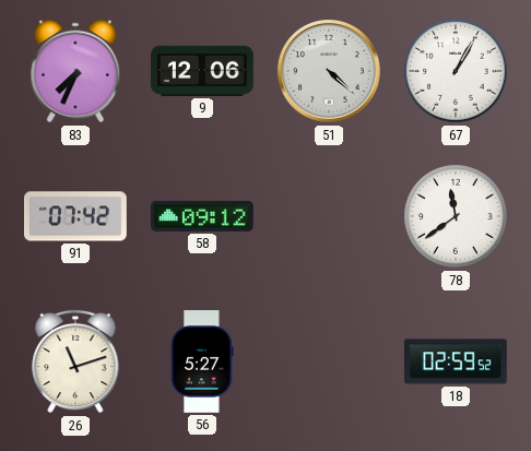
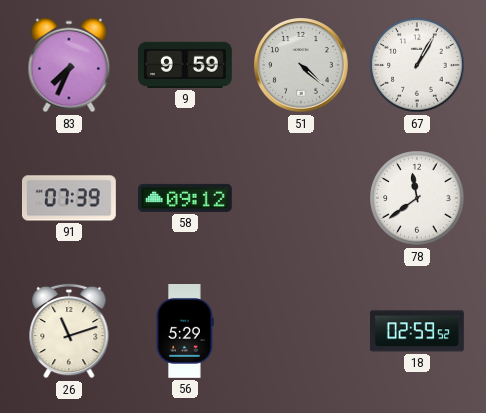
9: 12:06 -> 9:59
91: 07:42 -> 07:39
56: 5:27 -> 5:29
